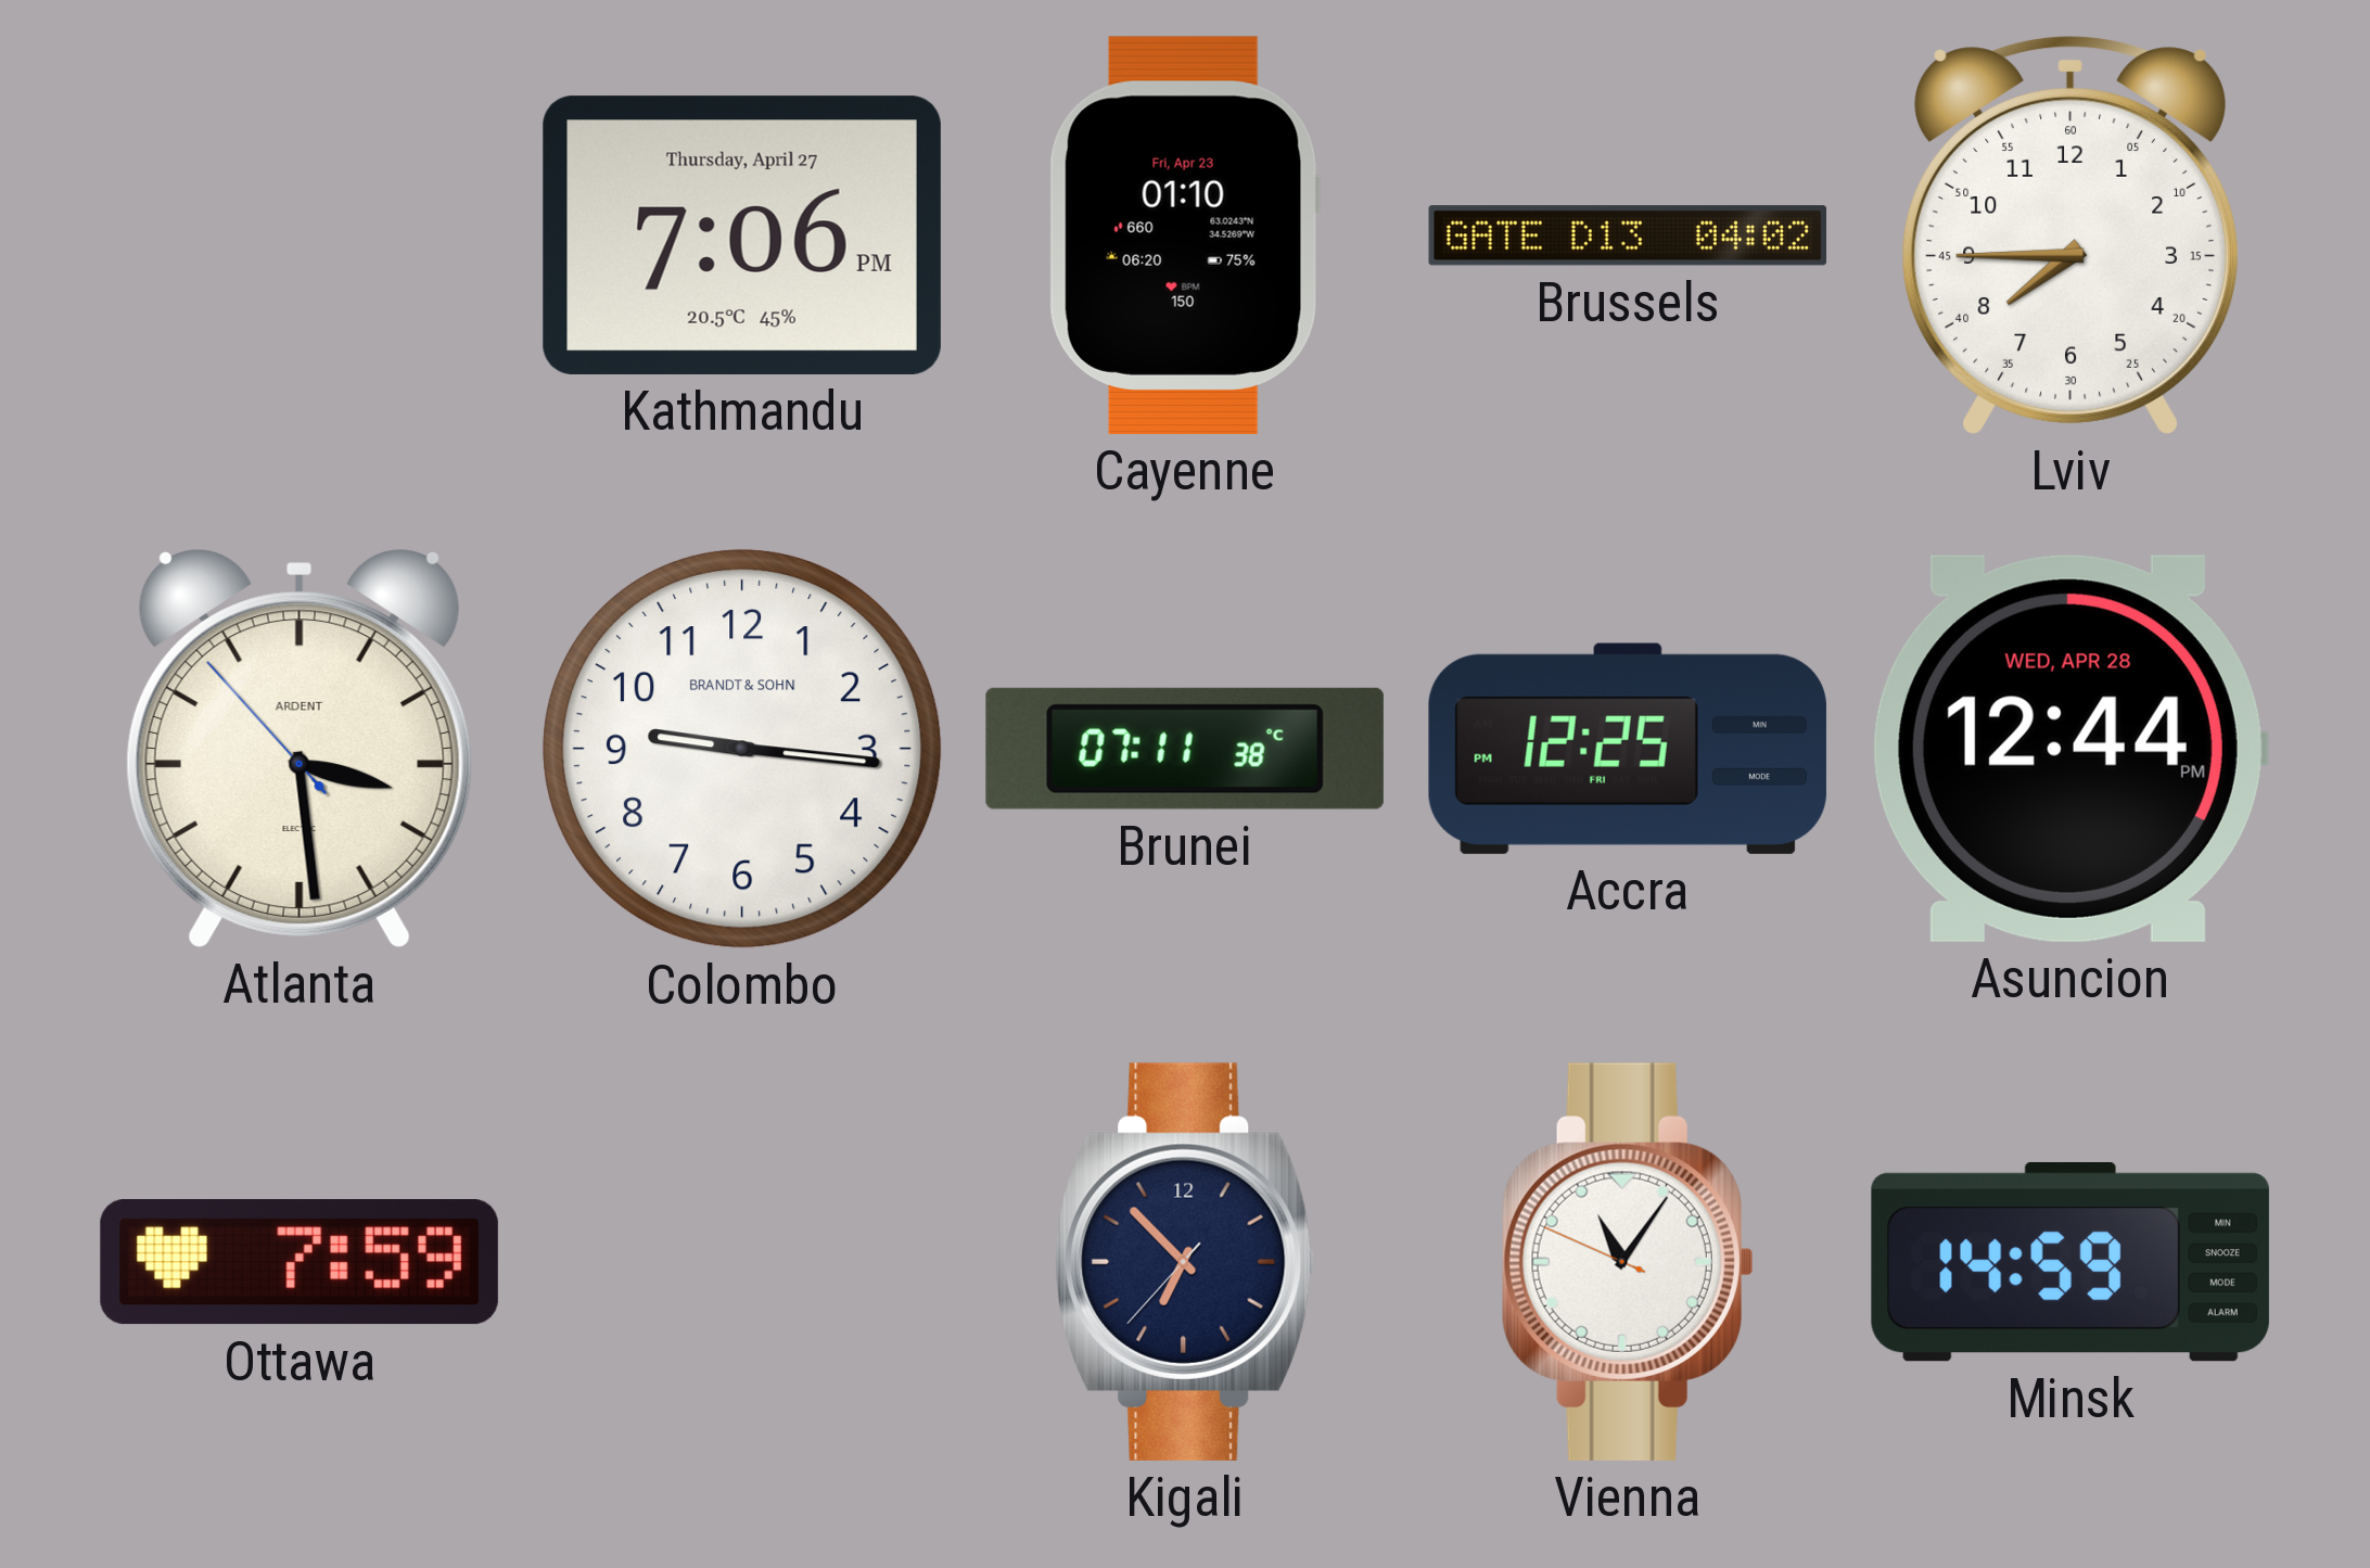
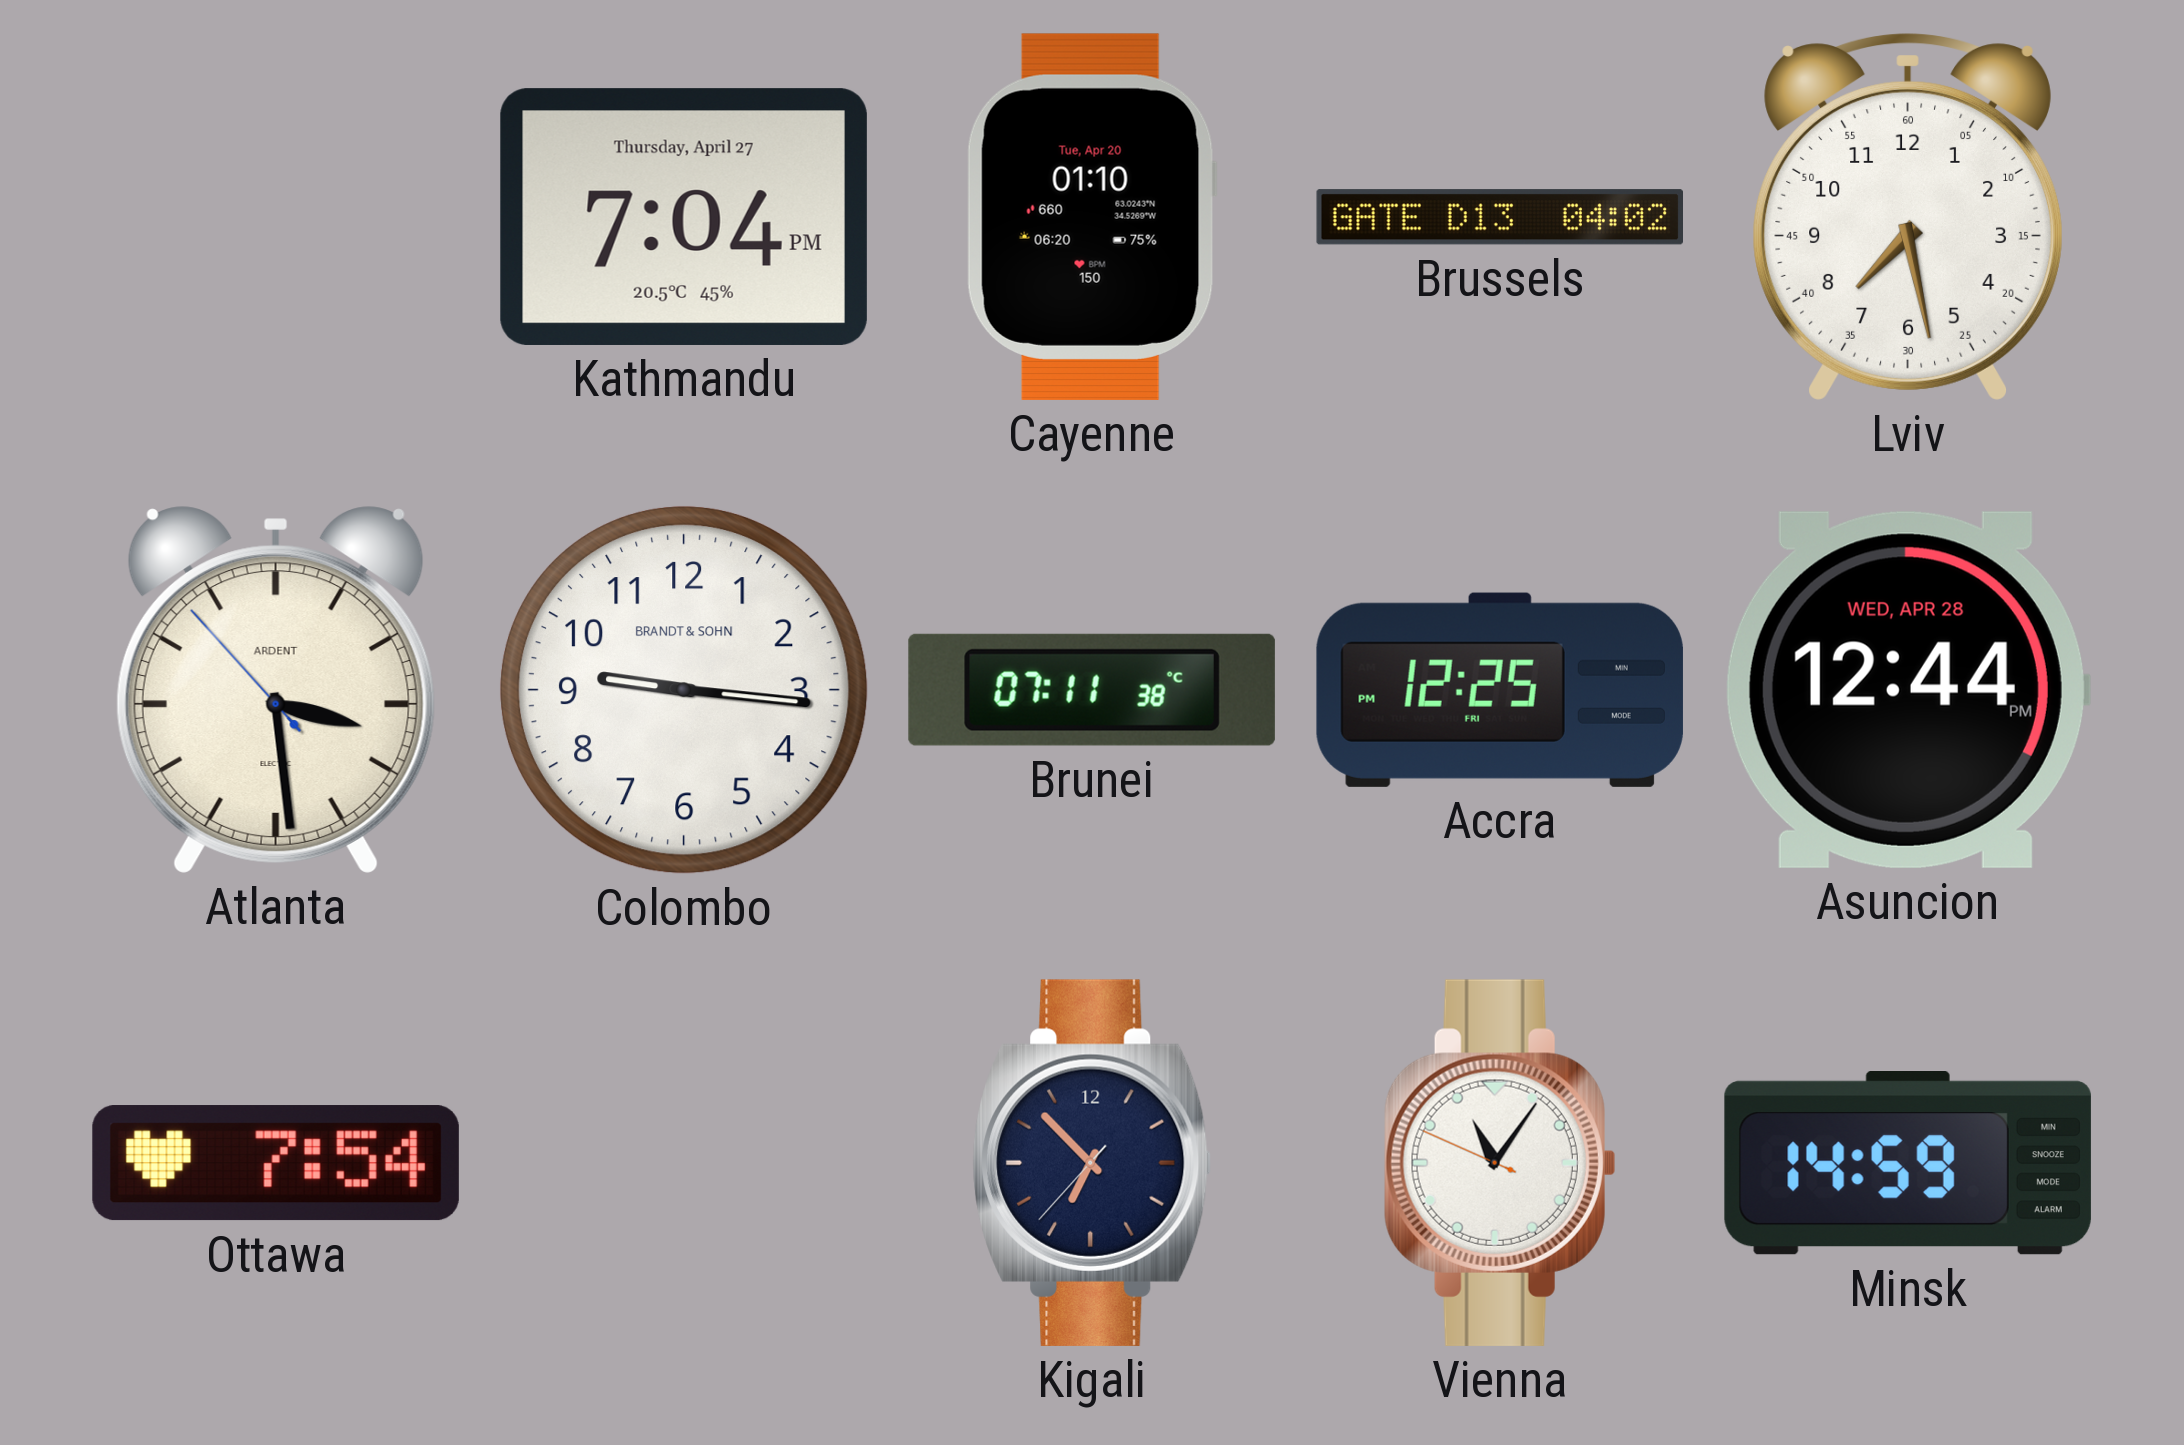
Kathmandu: 7:06 -> 7:04
Cayenne date: Fri, Apr 23 -> Tue, Apr 20
Lviv: 7:45 -> 7:28
Ottawa: 7:59 -> 7:54
